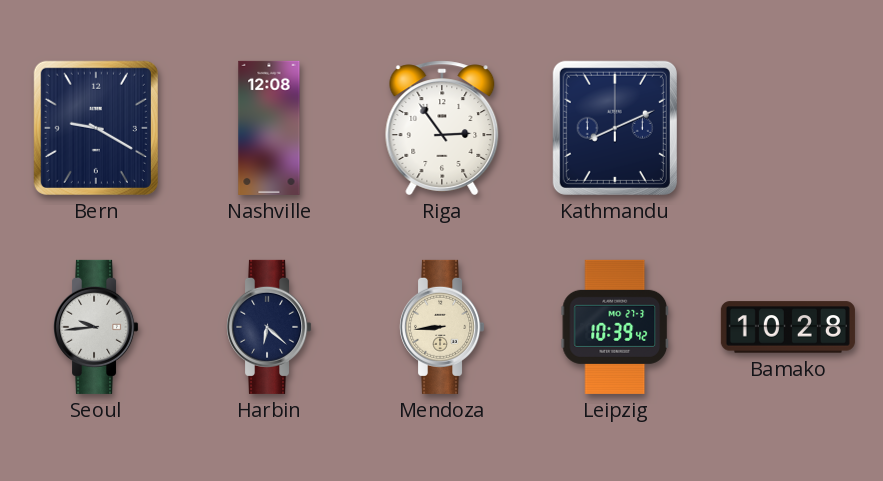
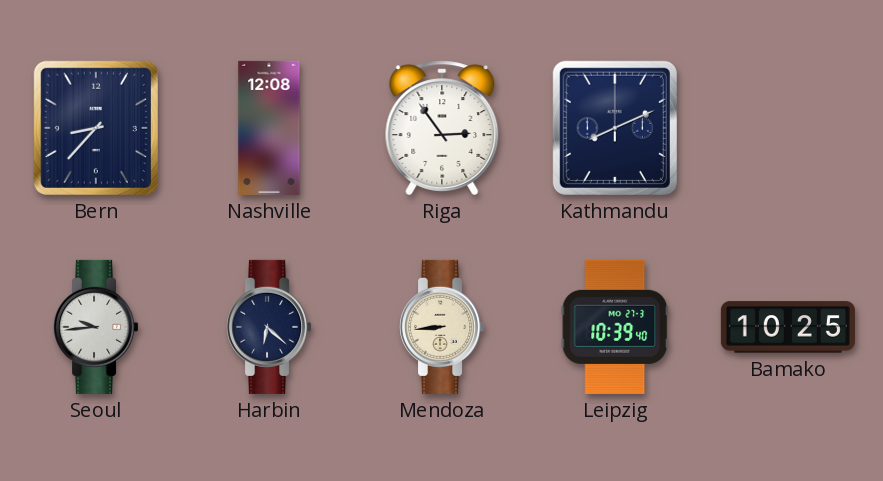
Bern: 9:20 -> 8:37
Leipzig: 10:39:42 -> 10:39:40
Bamako: 10:28 -> 10:25
